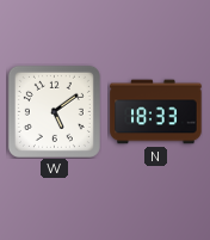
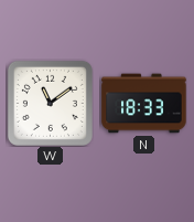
W: 5:09 -> 11:09
